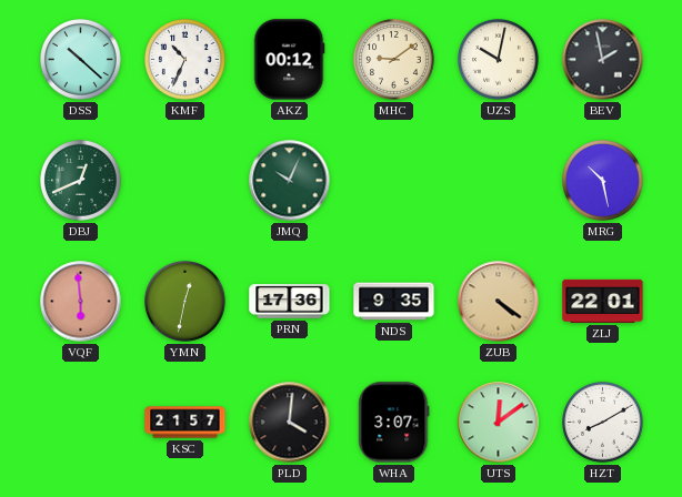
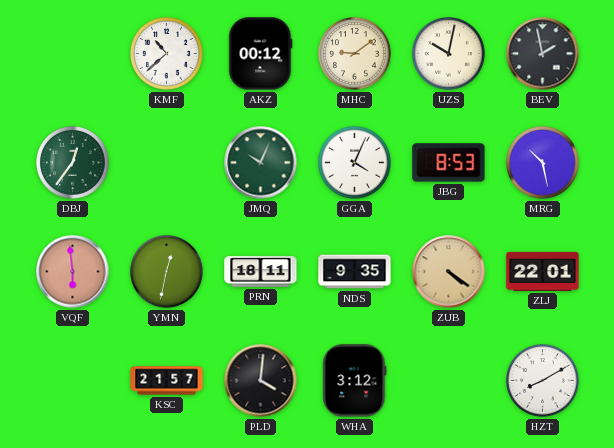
DSS: 10:22 -> none
KMF: 10:34 -> 10:38
DBJ: 12:41 -> 12:36
GGA: none -> 4:04
JBG: none -> 8:53
PRN: 17:36 -> 18:11
WHA: 3:07 -> 3:12
UTS: 12:09 -> none
